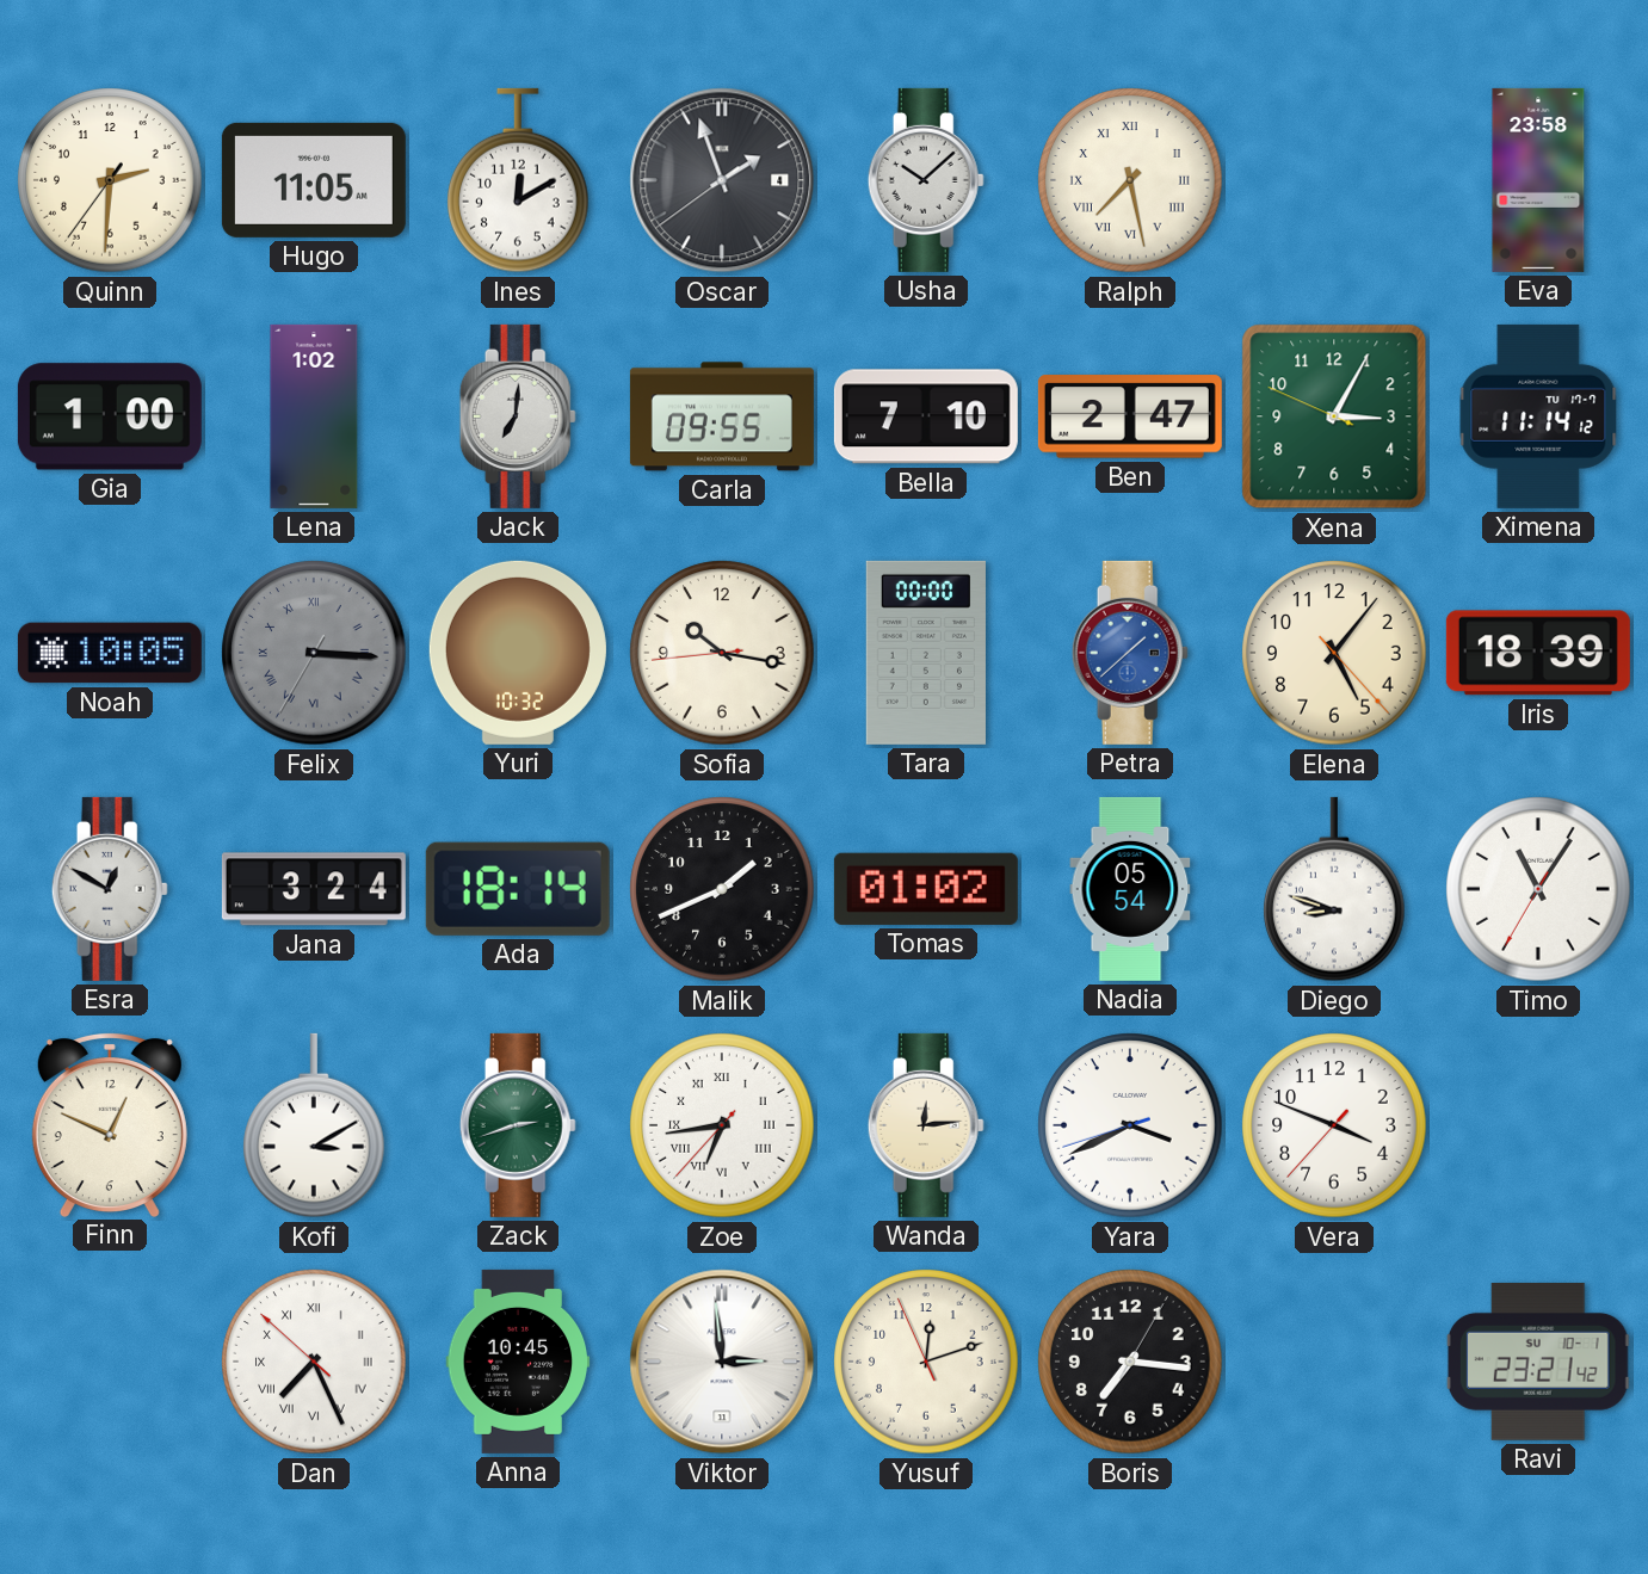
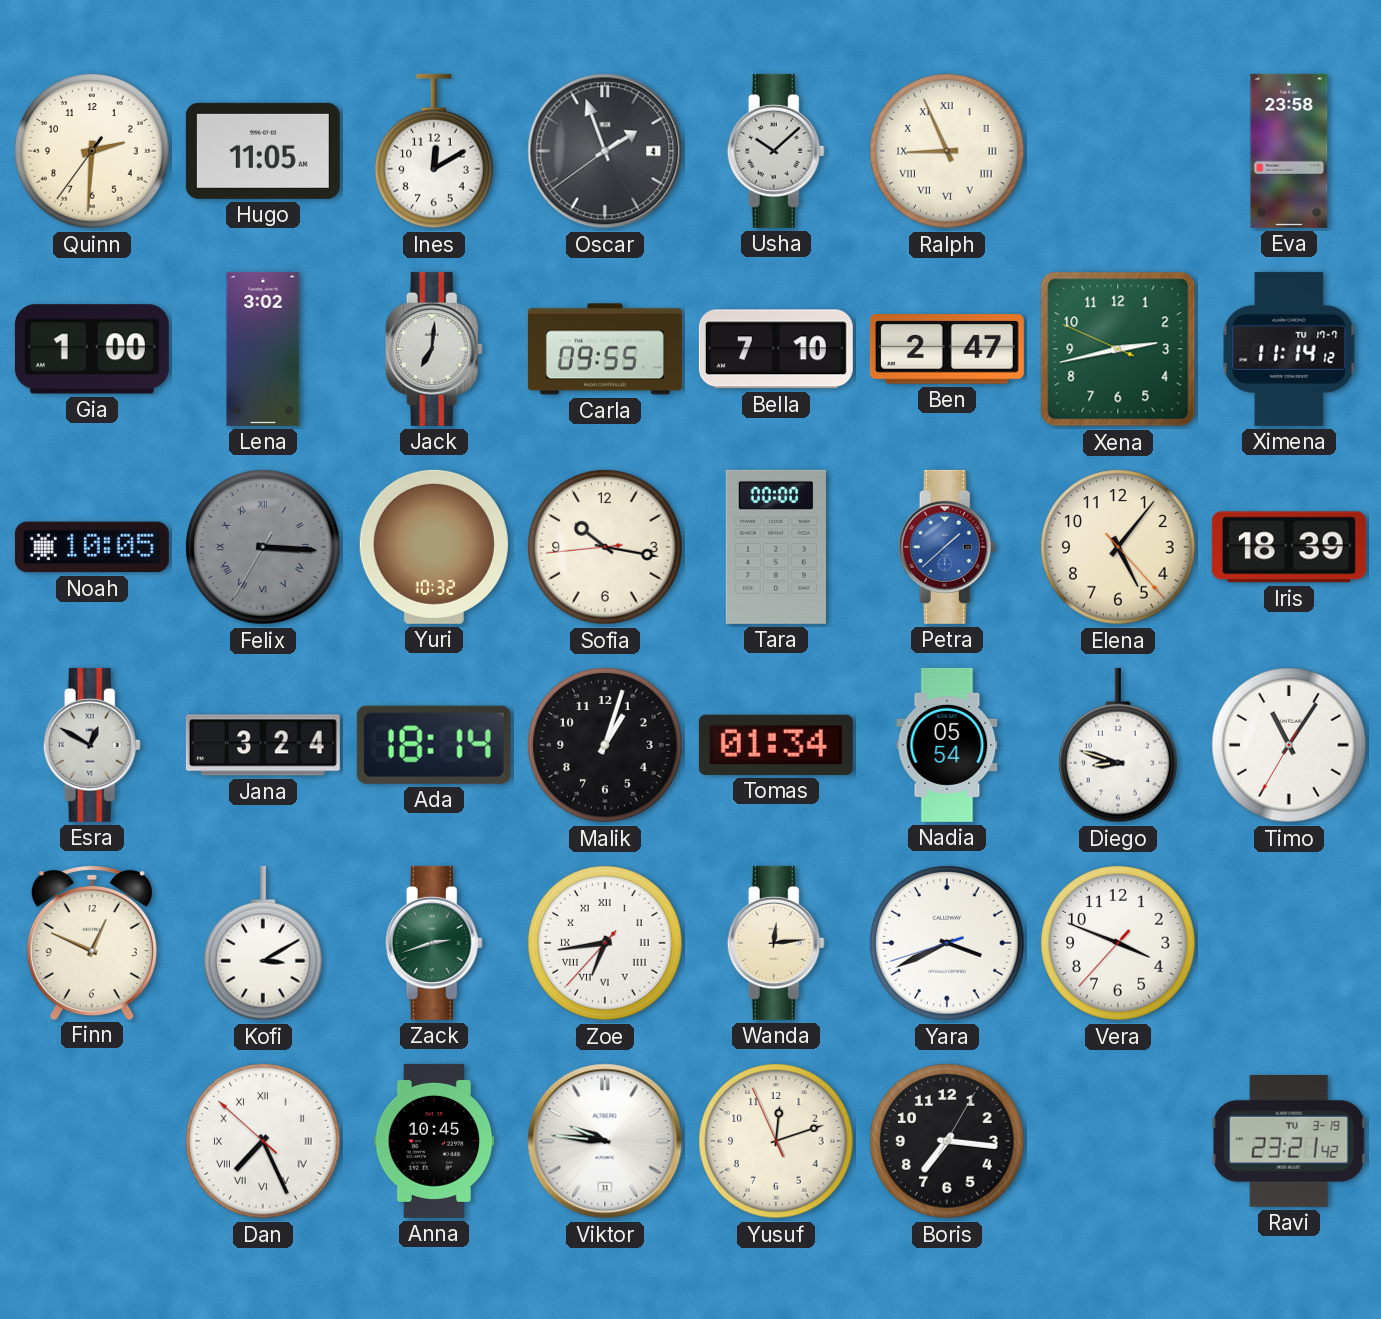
Ralph: 7:28 -> 8:56
Lena: 1:02 -> 3:02
Xena: 3:04 -> 2:42
Malik: 1:41 -> 1:03
Tomas: 01:02 -> 01:34
Viktor: 2:59 -> 9:46
Ravi date: SU 10-1 -> TU 3-19
